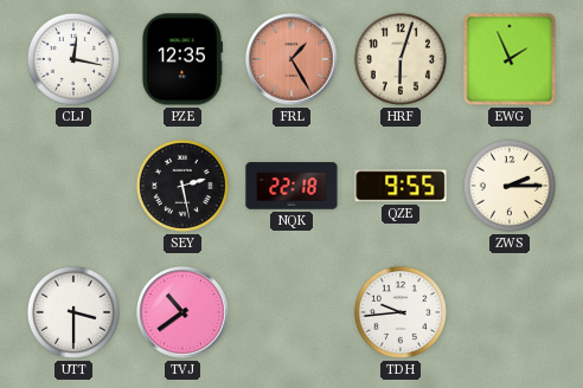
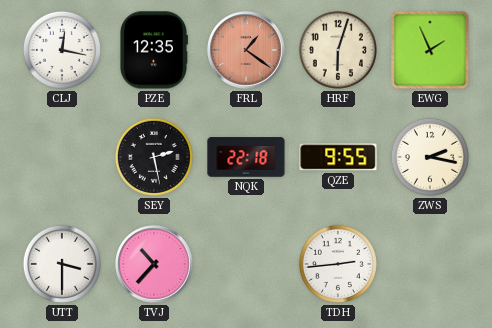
FRL: 1:25 -> 1:21
ZWS: 2:15 -> 2:17
TVJ: 10:39 -> 10:37
TDH: 9:44 -> 2:44
